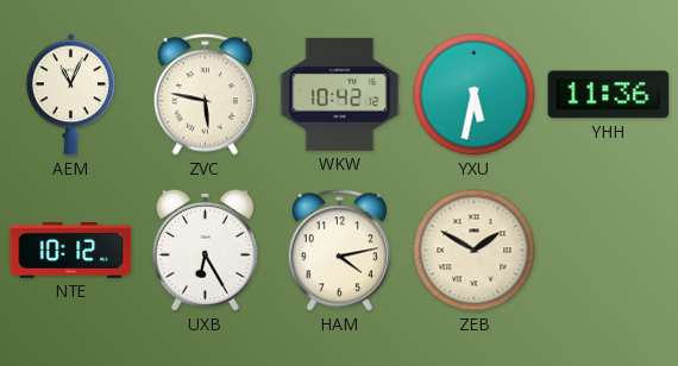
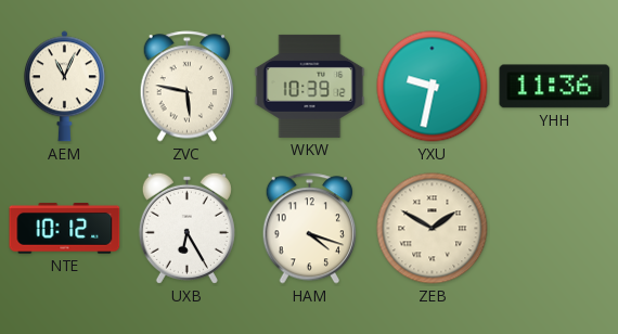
WKW: 10:42 -> 10:39
YXU: 5:32 -> 9:32
HAM: 4:13 -> 4:18
